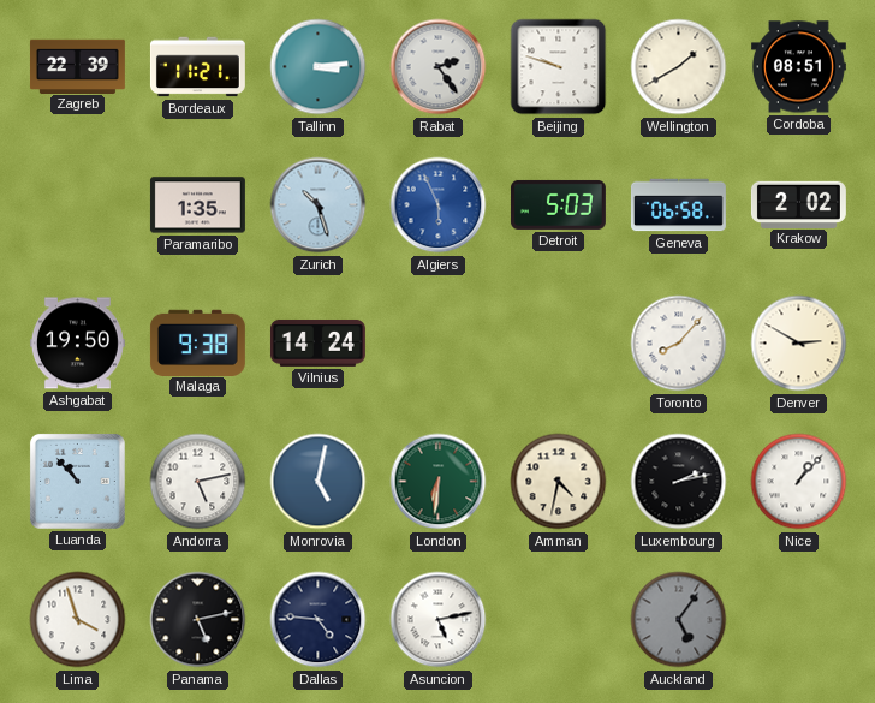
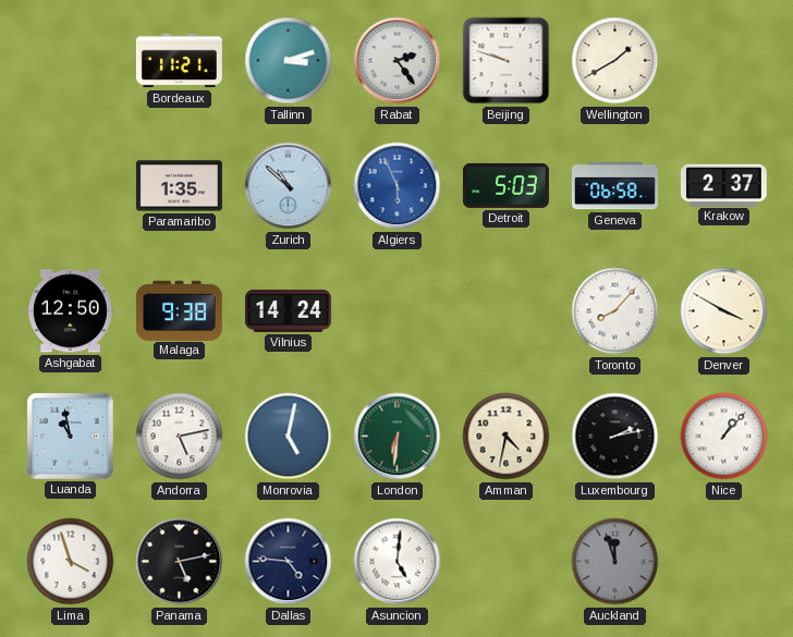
Zagreb: 22:39 -> none
Tallinn: 3:14 -> 3:12
Cordoba: 08:51 -> none
Zurich: 10:27 -> 10:52
Krakow: 2:02 -> 2:37
Ashgabat: 19:50 -> 12:50
Denver: 2:50 -> 3:50
Luanda: 10:53 -> 10:58
Asuncion: 5:13 -> 5:01
Auckland: 5:06 -> 11:57
